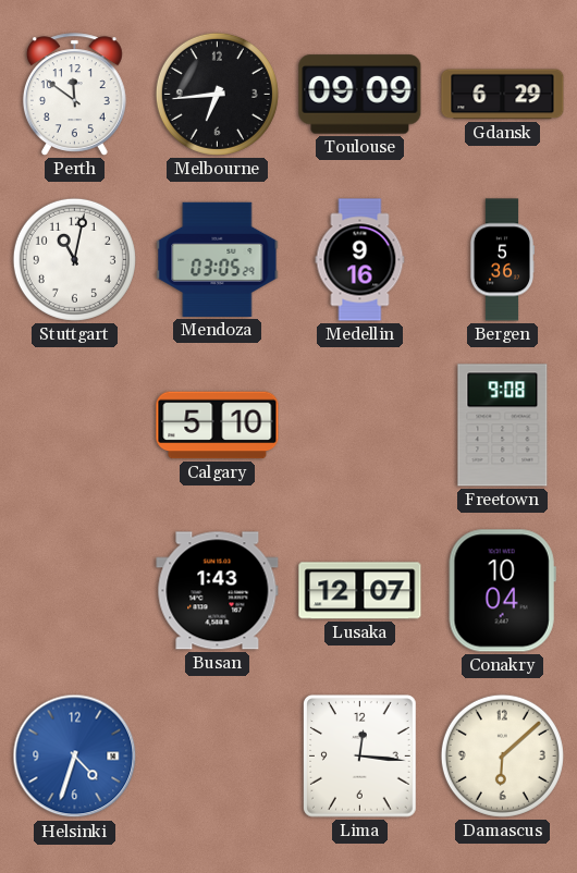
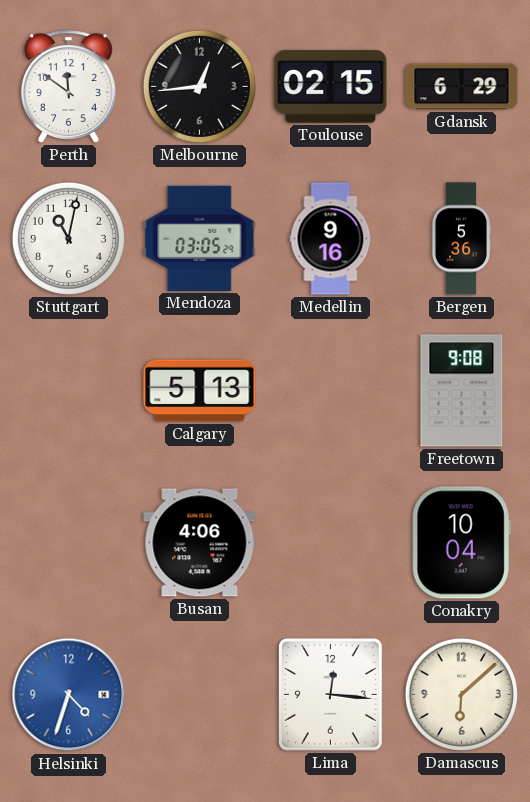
Melbourne: 6:44 -> 12:44
Toulouse: 09:09 -> 02:15
Calgary: 5:10 -> 5:13
Busan: 1:43 -> 4:06
Lusaka: 12:07 -> none
